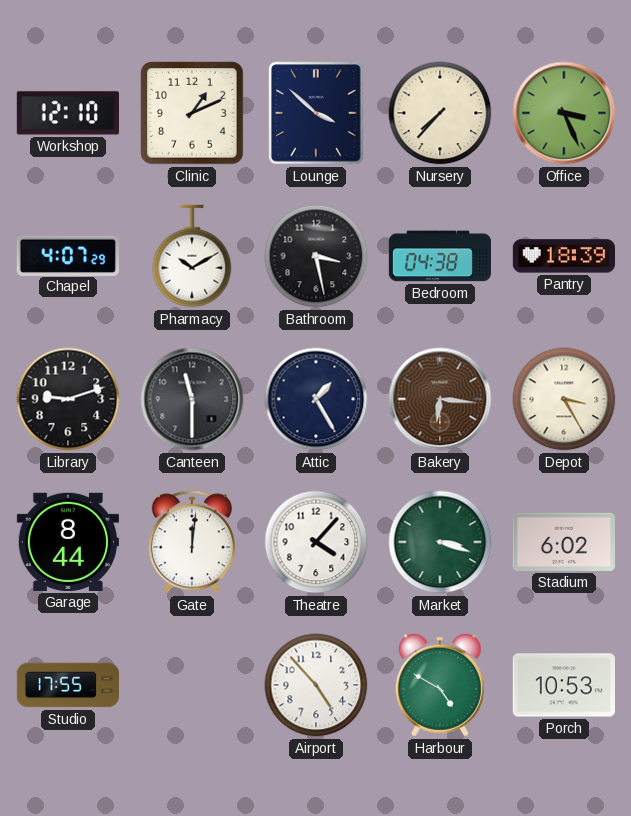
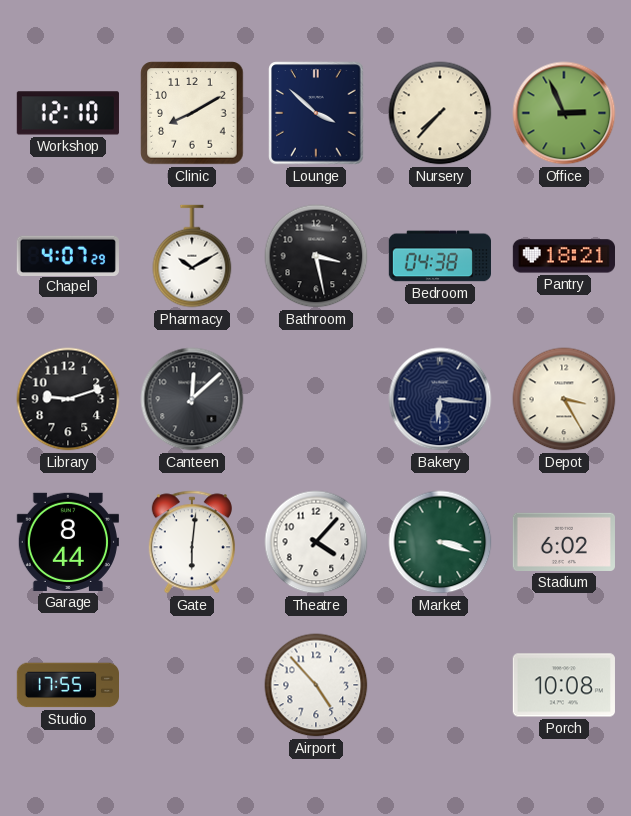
Clinic: 1:11 -> 8:10
Office: 3:26 -> 2:56
Pantry: 18:39 -> 18:21
Canteen: 11:30 -> 12:08
Attic: 1:25 -> none
Bakery dial: brown -> navy
Gate: 12:01 -> 6:01
Harbour: 4:50 -> none
Porch: 10:53 -> 10:08
